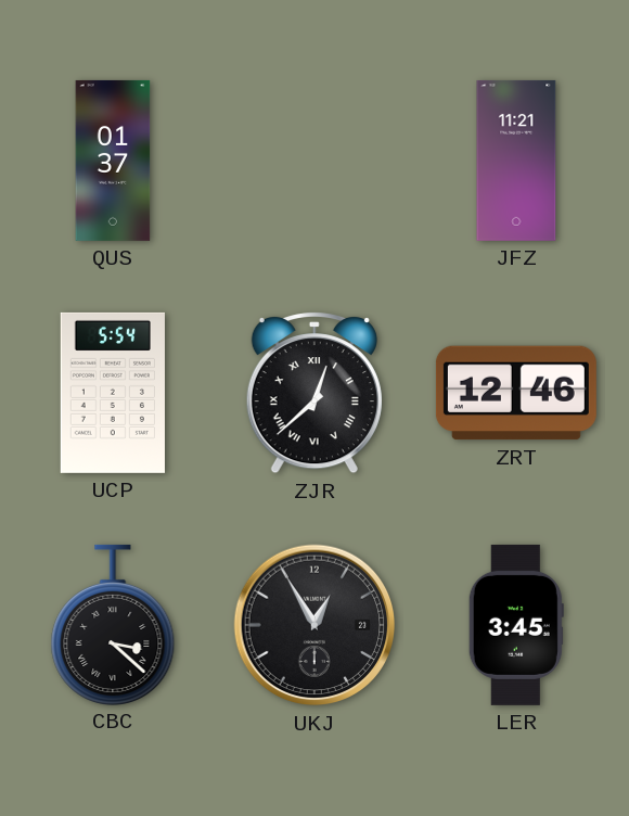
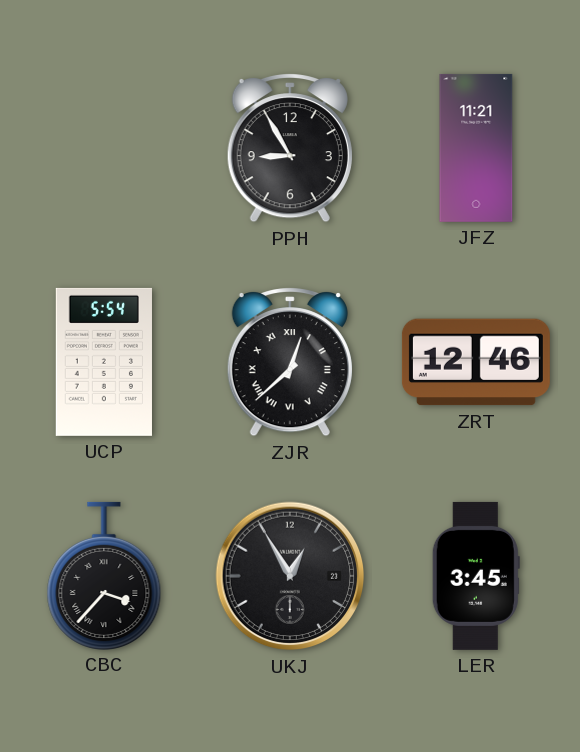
QUS: 01:37 -> none
PPH: none -> 8:55
CBC: 3:22 -> 3:37
